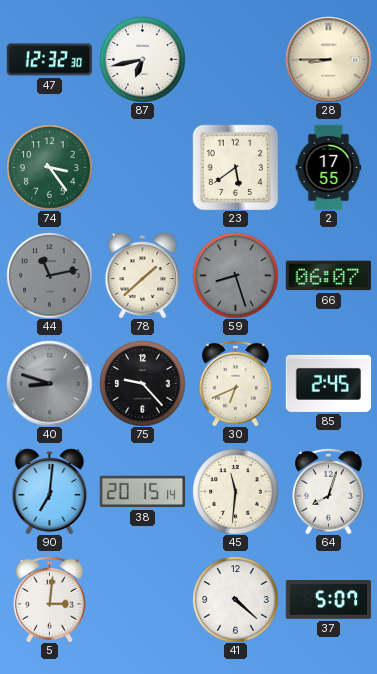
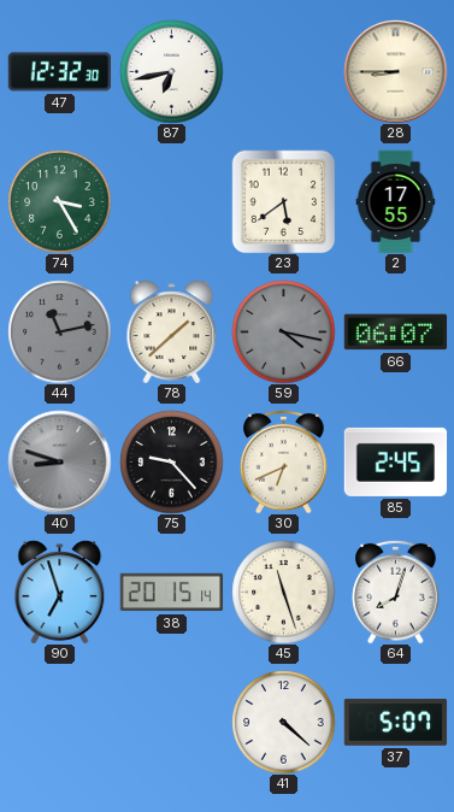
74: 3:24 -> 3:25
59: 8:27 -> 4:17
90: 7:01 -> 6:57
45: 11:31 -> 11:27
5: 3:01 -> none
